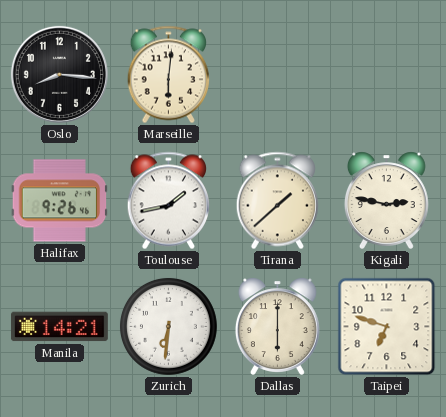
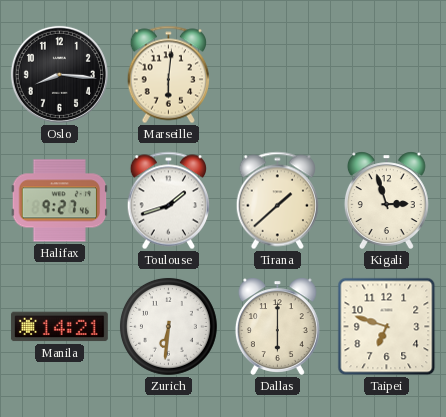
Halifax: 9:26 -> 9:27
Toulouse: 1:43 -> 1:42
Kigali: 2:47 -> 2:57
